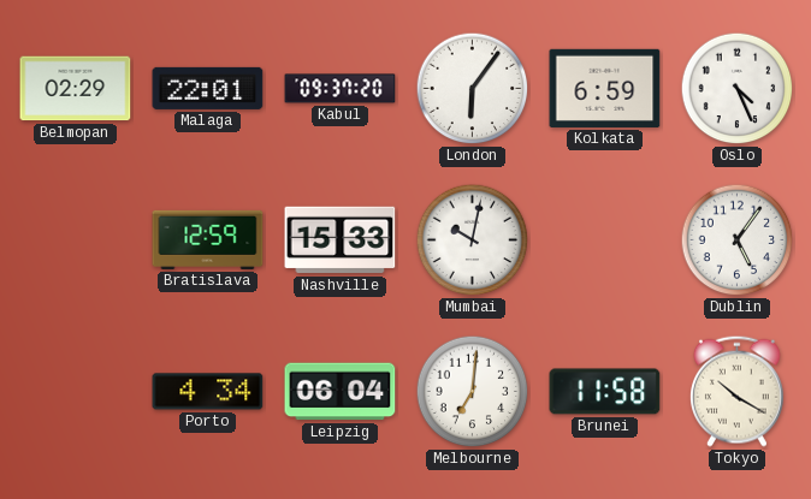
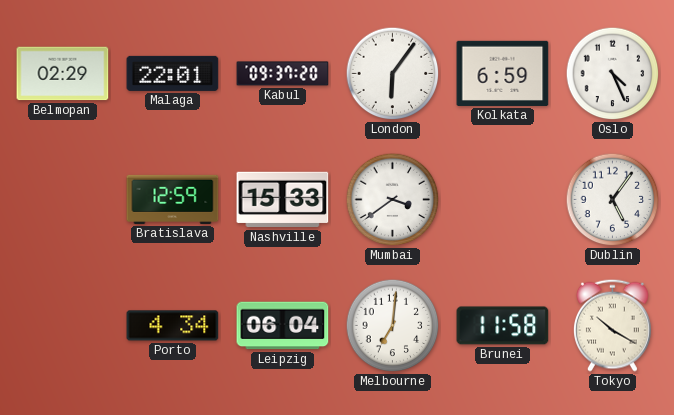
Mumbai: 10:02 -> 3:39
